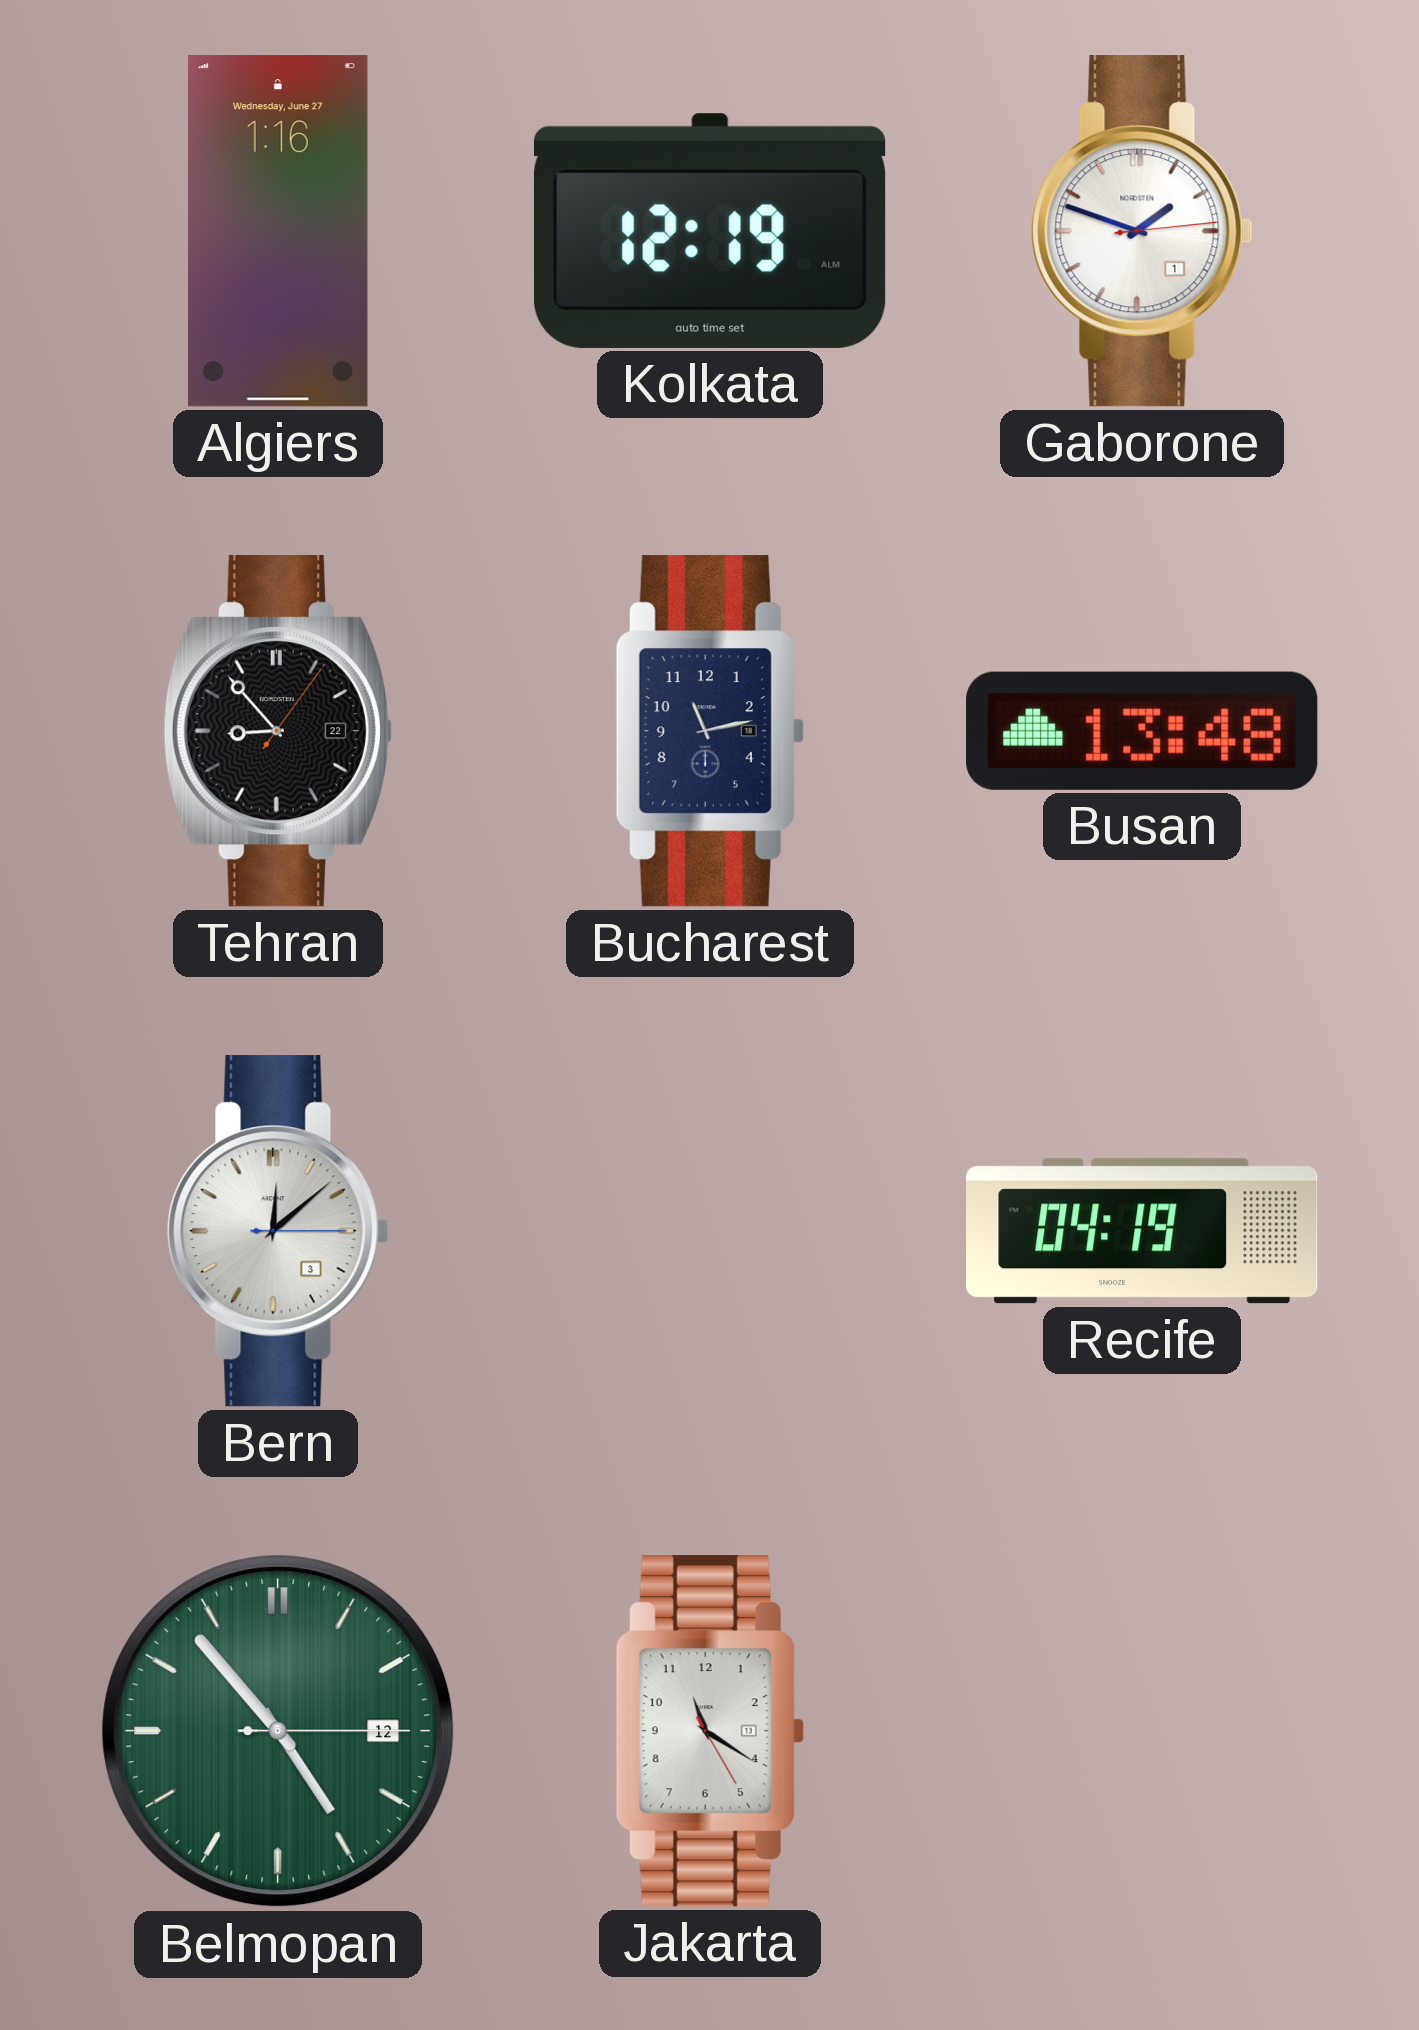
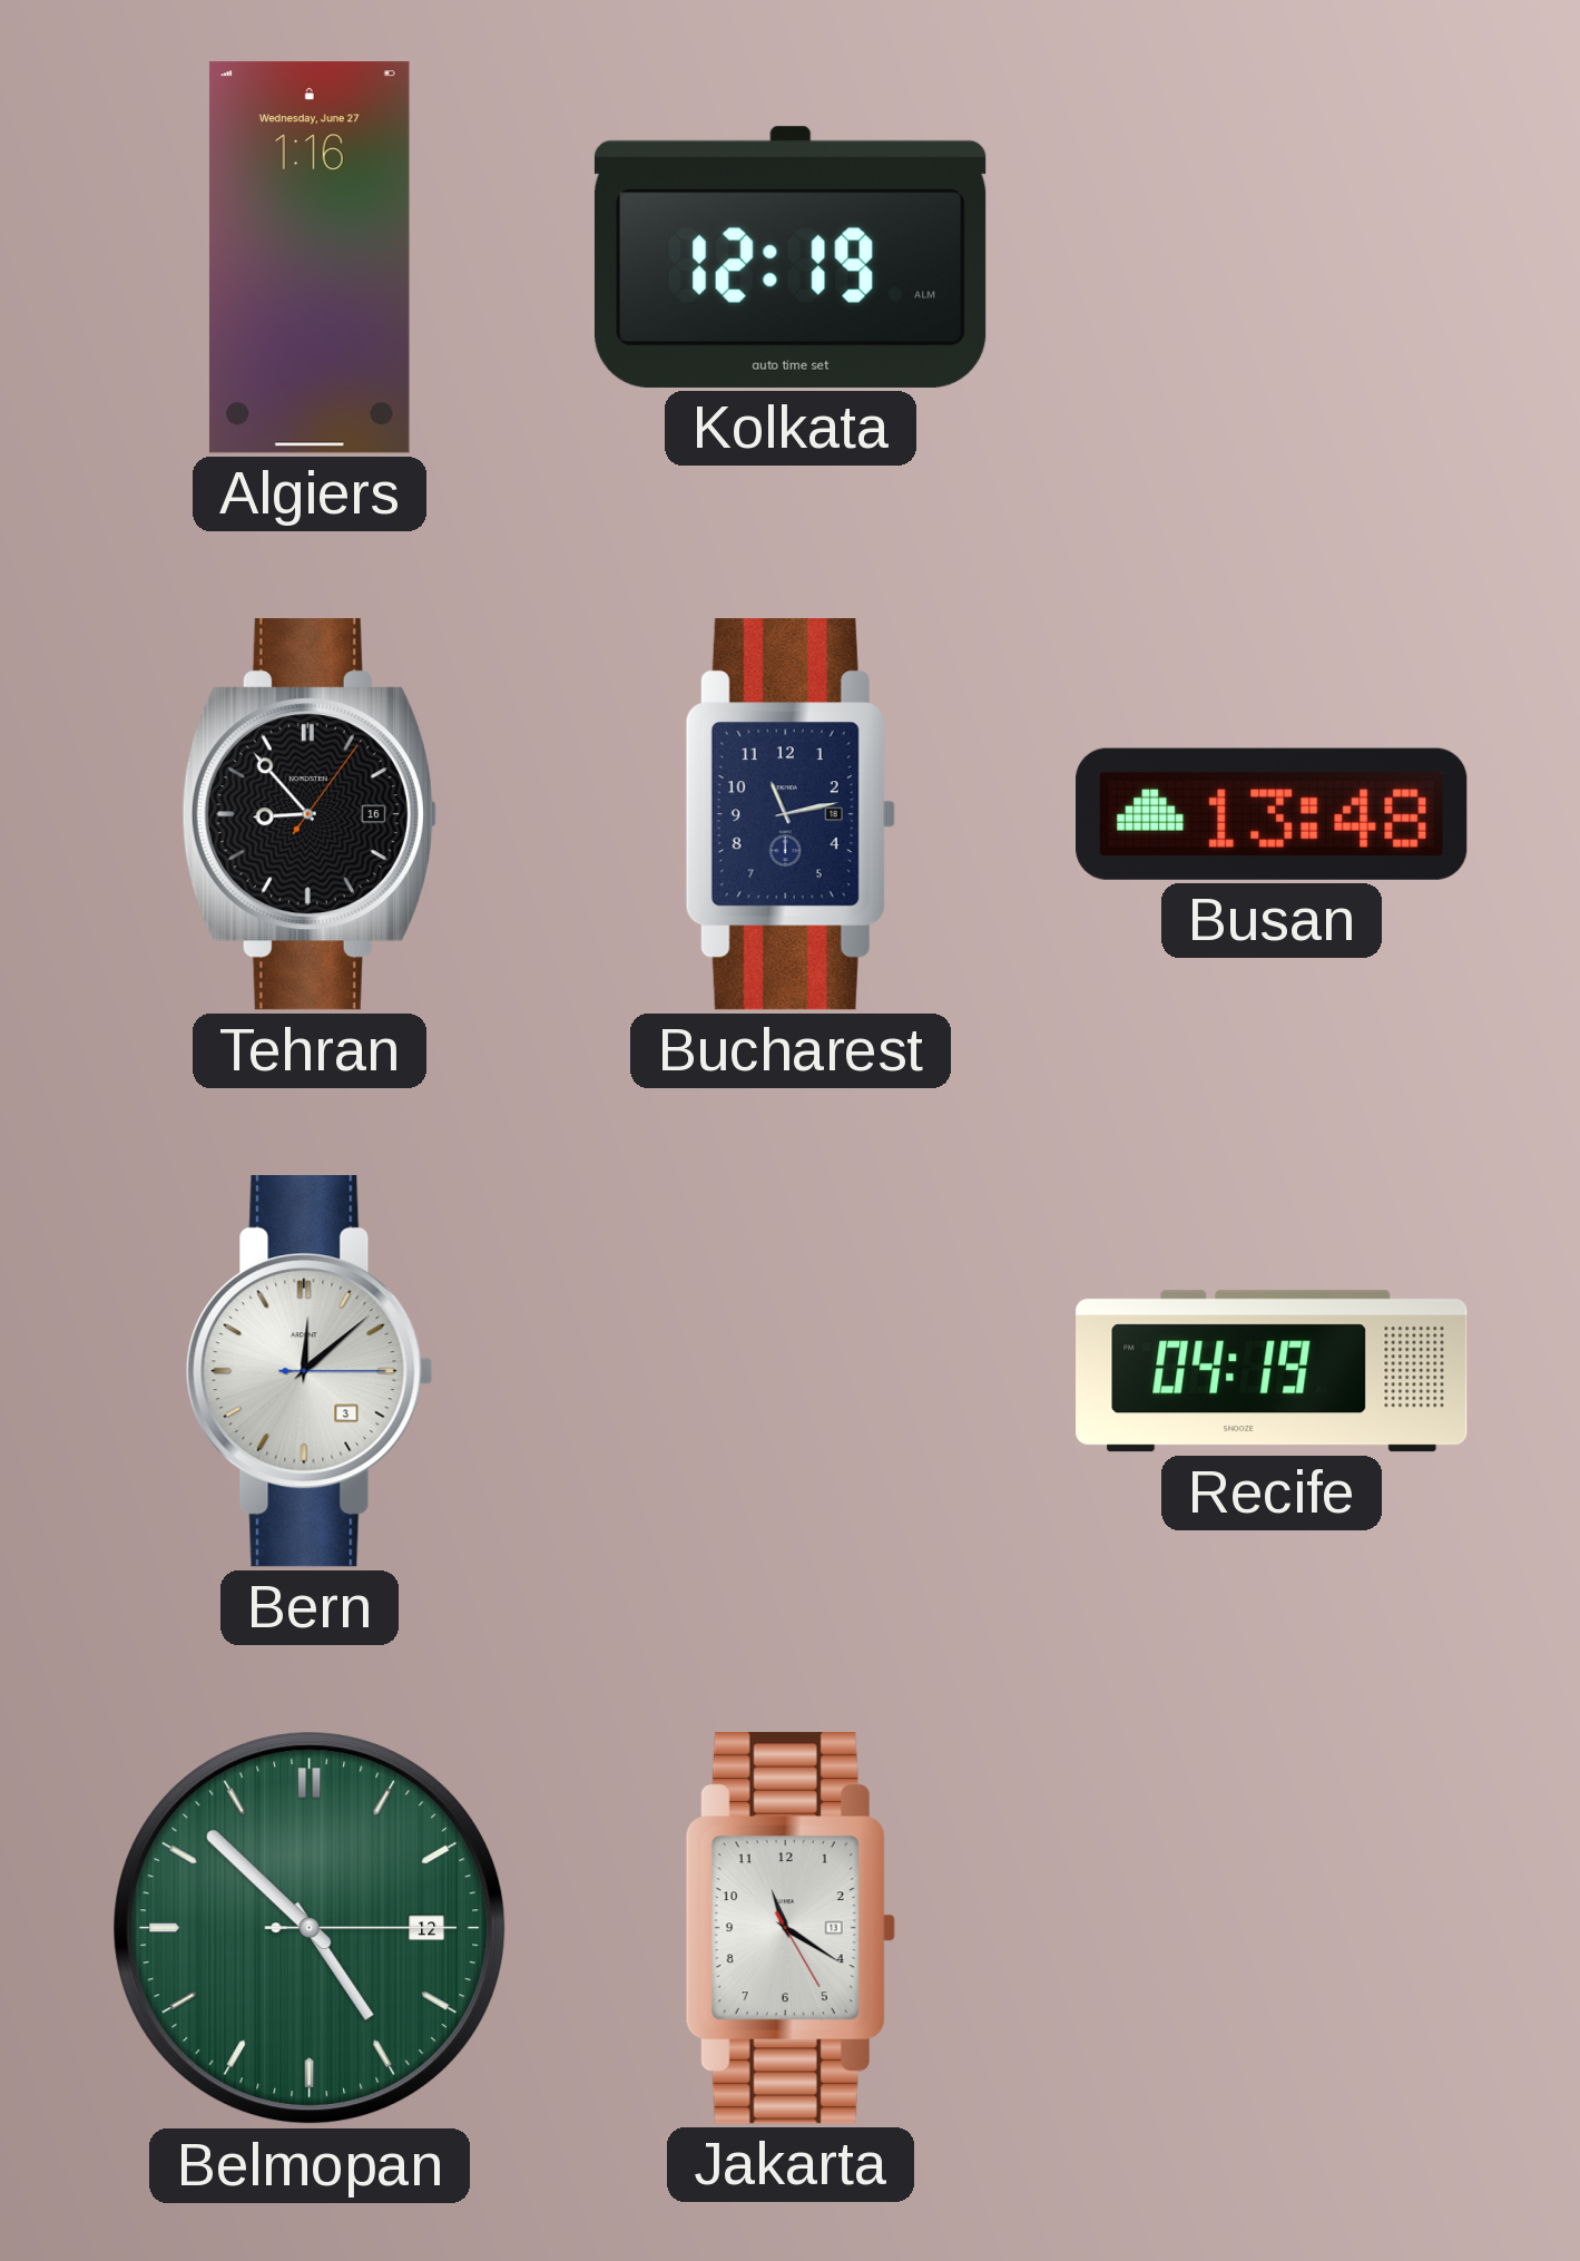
Gaborone: 1:48 -> none
Tehran date: 22 -> 16
Belmopan: 4:53 -> 4:52
